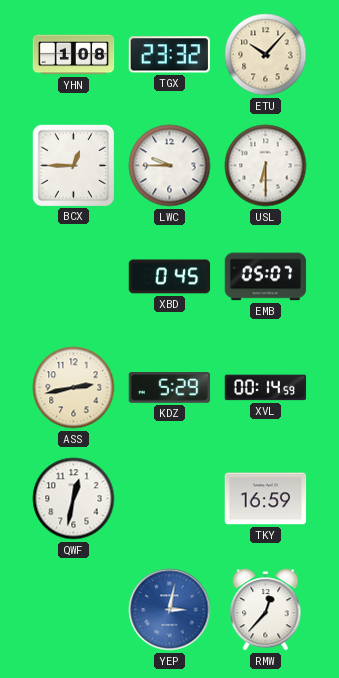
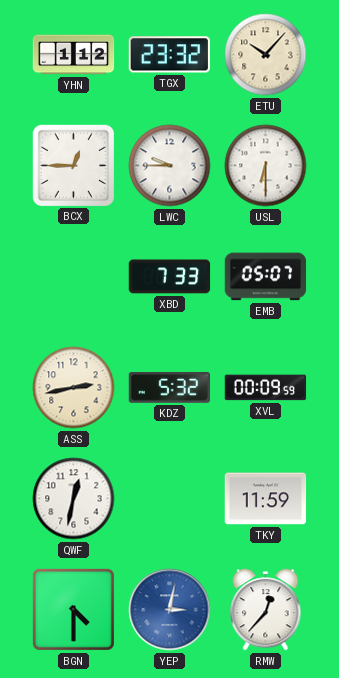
YHN: 1:08 -> 1:12
XBD: 0:45 -> 7:33
KDZ: 5:29 -> 5:32
XVL: 00:14 -> 00:09
TKY: 16:59 -> 11:59
BGN: none -> 4:30
